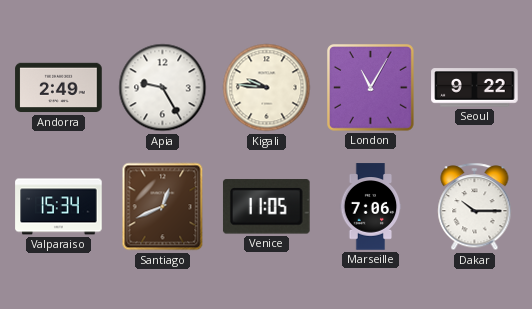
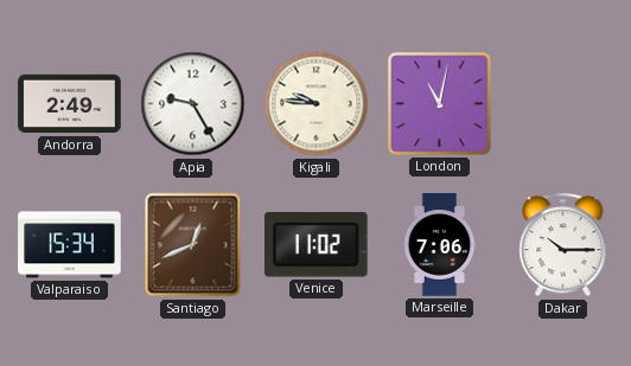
London: 11:05 -> 11:02
Seoul: 9:22 -> none
Venice: 11:05 -> 11:02
